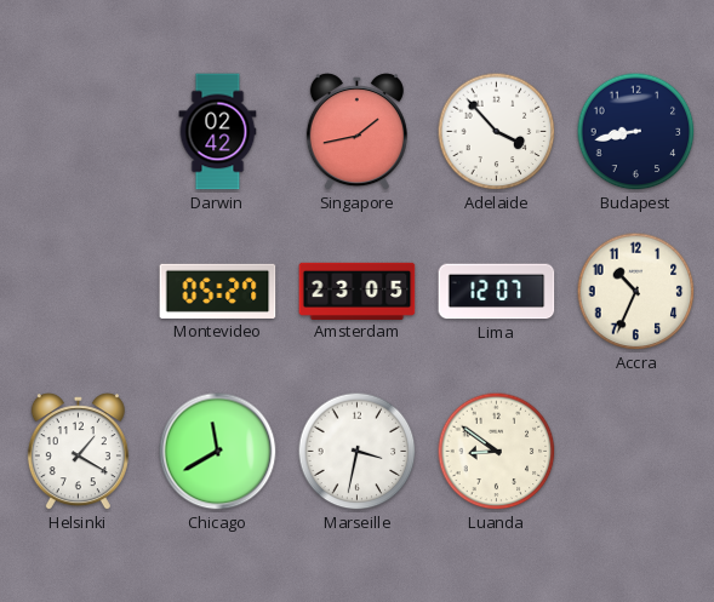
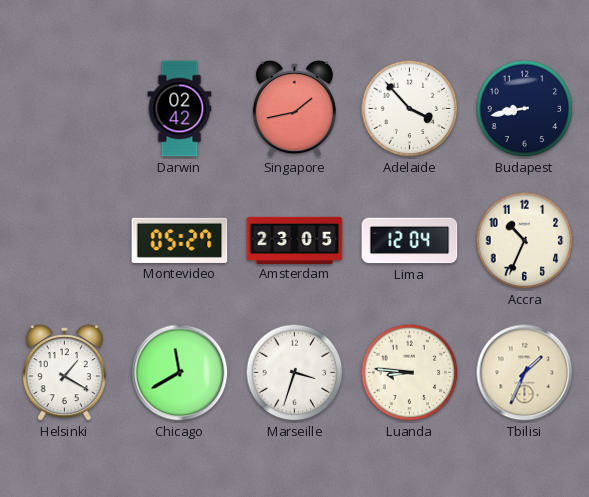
Lima: 12:07 -> 12:04
Marseille: 3:32 -> 3:33
Luanda: 8:51 -> 8:46
Tbilisi: none -> 1:34
